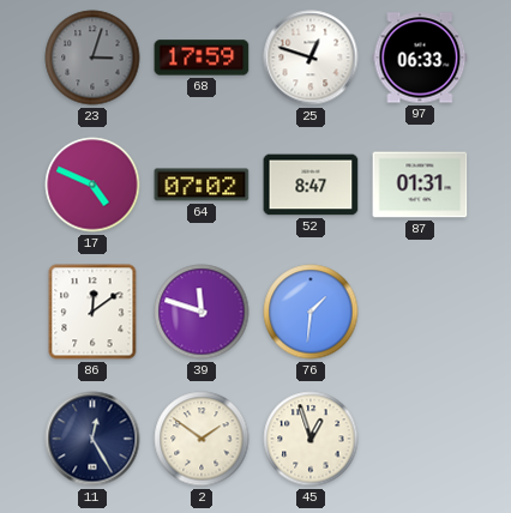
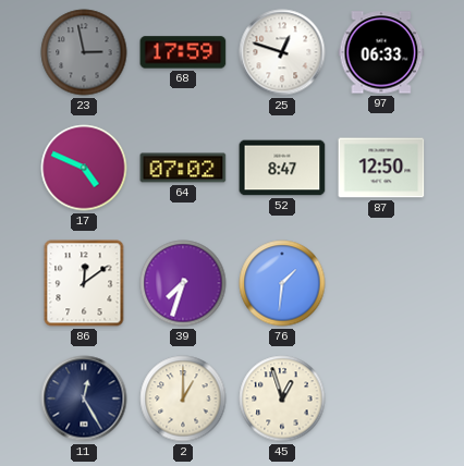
23: 3:03 -> 2:58
87: 01:31 -> 12:50
39: 11:48 -> 7:33
2: 1:51 -> 1:00
